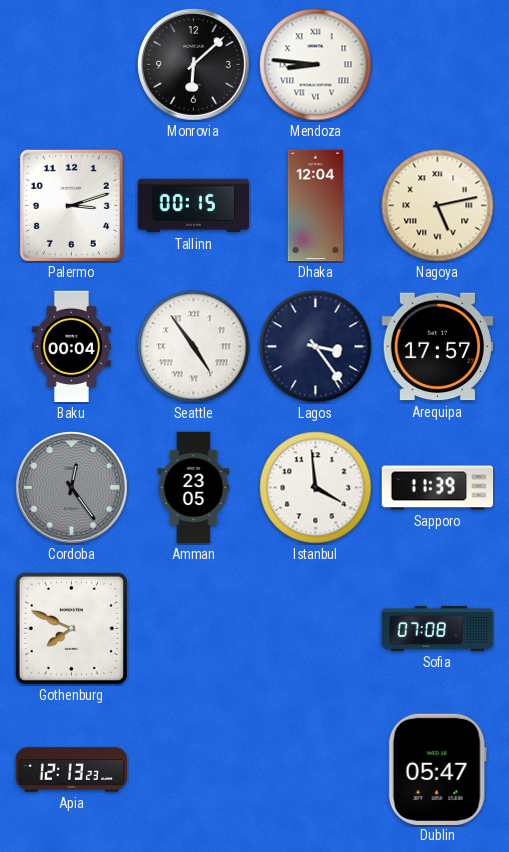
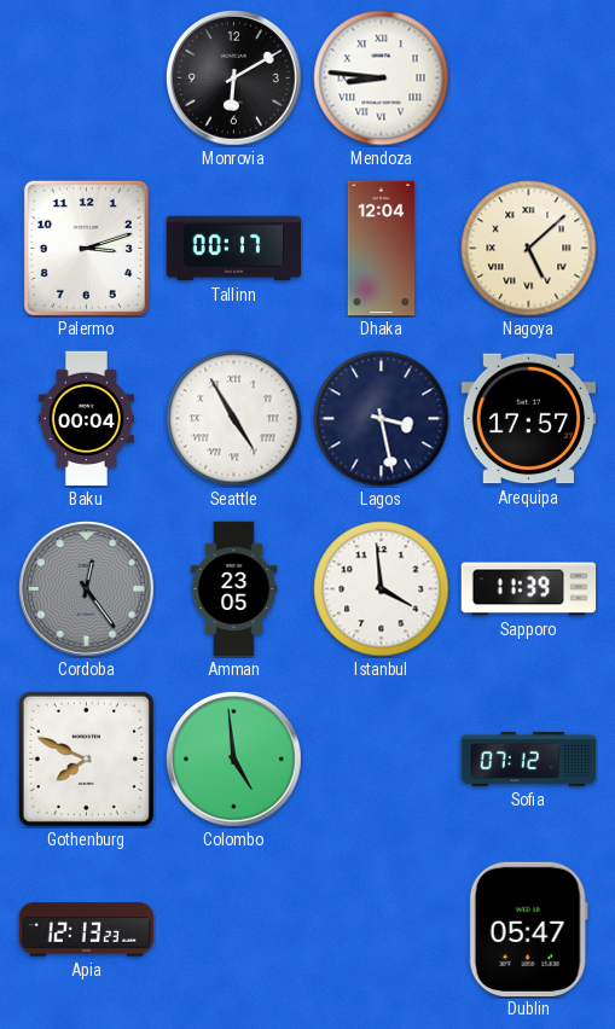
Monrovia: 6:08 -> 6:10
Tallinn: 00:15 -> 00:17
Nagoya: 5:13 -> 5:08
Seattle: 4:54 -> 4:55
Lagos: 3:24 -> 3:28
Colombo: none -> 4:59
Sofia: 07:08 -> 07:12
